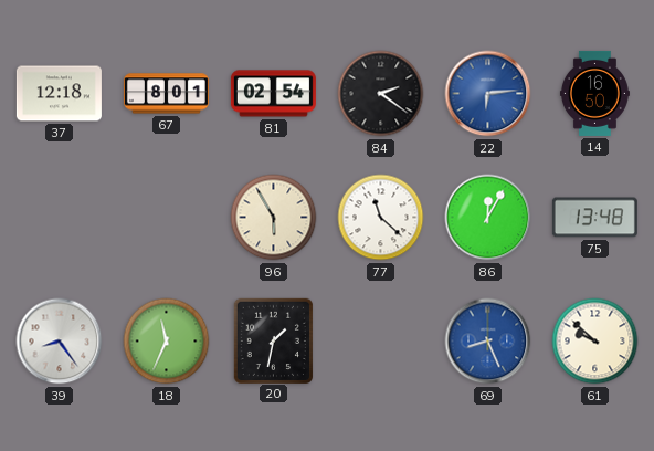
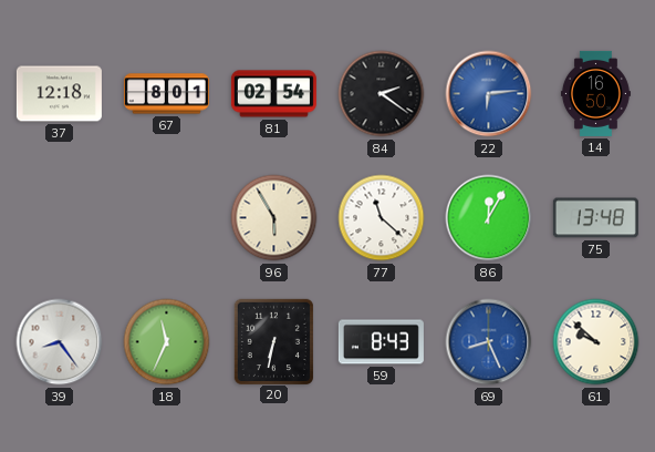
20: 1:32 -> 6:32
59: none -> 8:43
